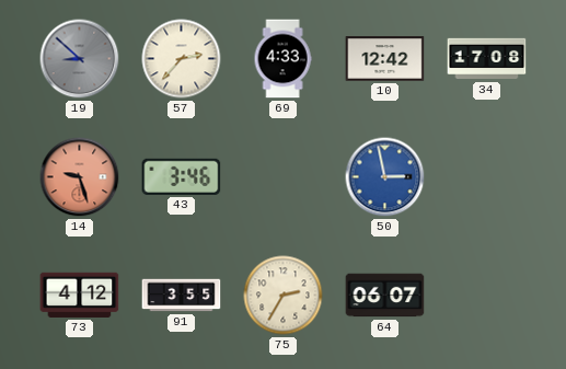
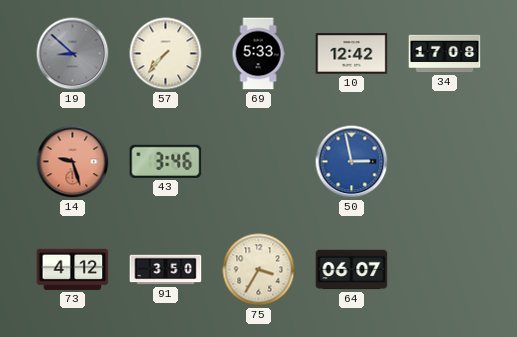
57: 2:37 -> 7:37
69: 4:33 -> 5:33
91: 3:55 -> 3:50
75: 2:35 -> 3:35
